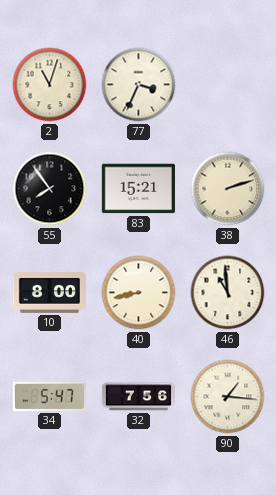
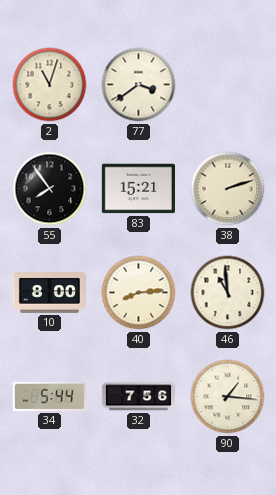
77: 3:34 -> 3:39
40: 8:43 -> 8:14
34: 5:47 -> 5:44
